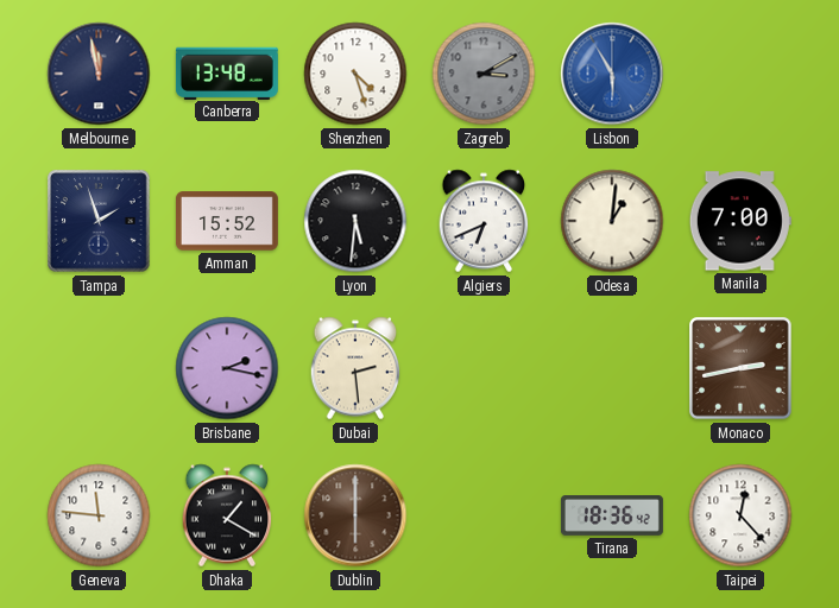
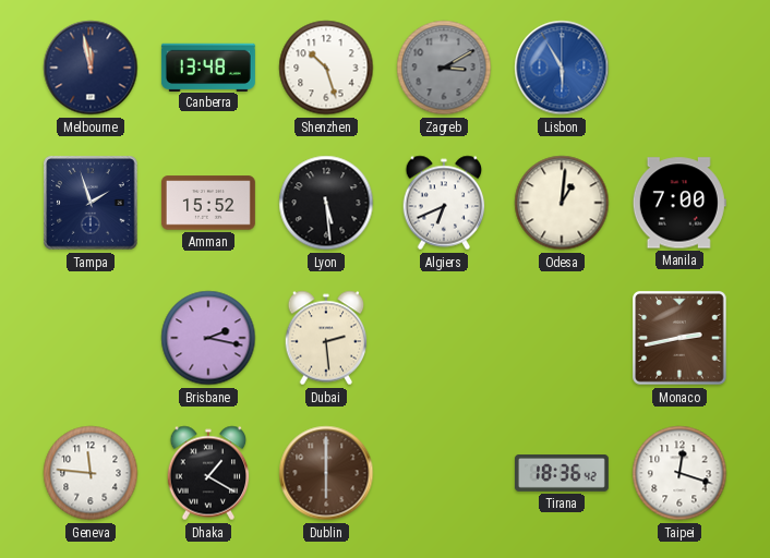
Shenzhen: 4:27 -> 10:27
Lyon: 5:31 -> 5:29
Taipei: 12:23 -> 12:18
